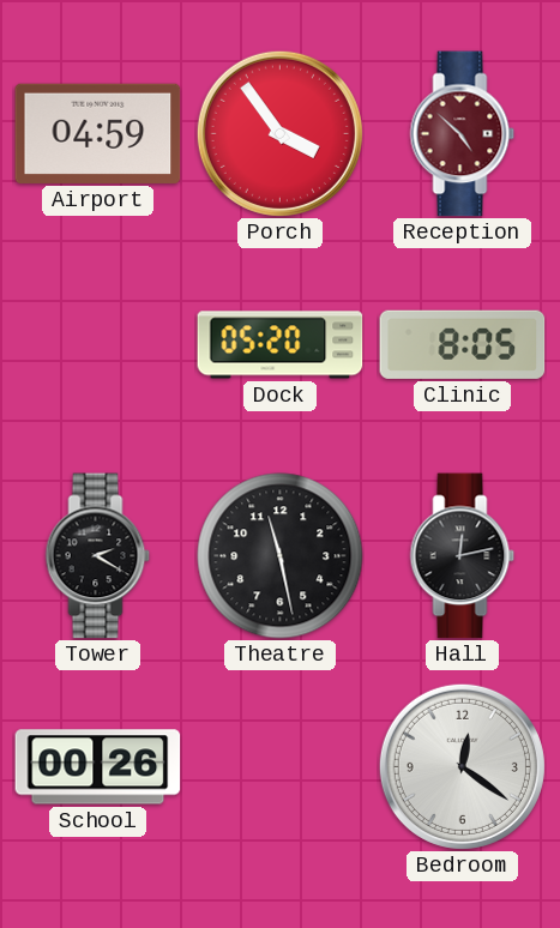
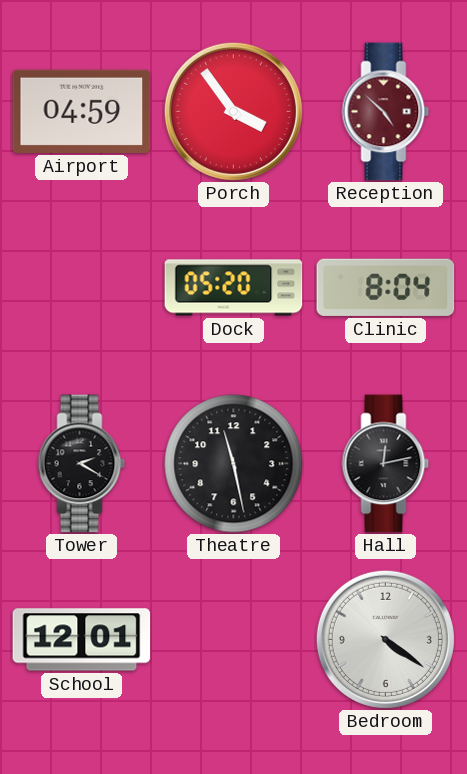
Clinic: 8:05 -> 8:04
School: 00:26 -> 12:01
Bedroom: 12:21 -> 4:21
